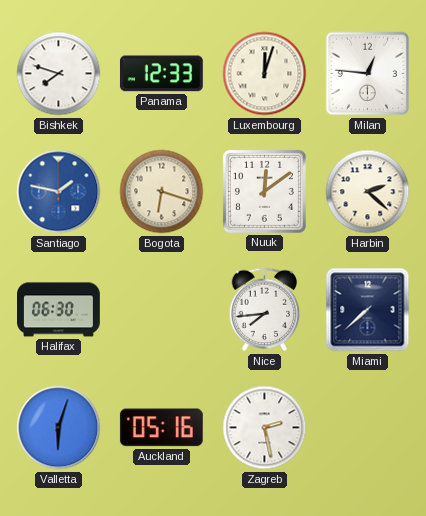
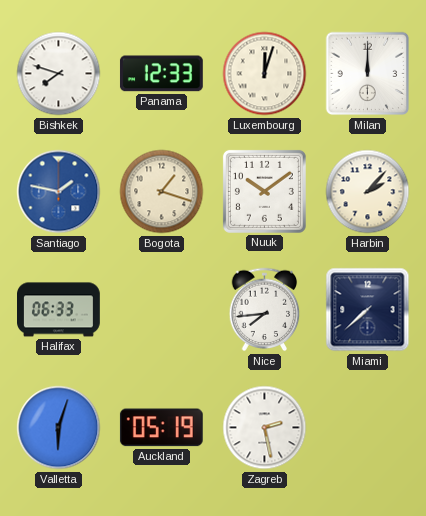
Milan: 12:46 -> 12:00
Bogota: 6:18 -> 1:18
Nuuk: 12:09 -> 10:09
Harbin: 2:22 -> 2:07
Halifax: 06:30 -> 06:33
Auckland: 05:16 -> 05:19
